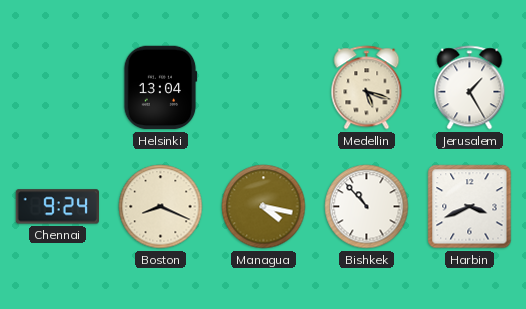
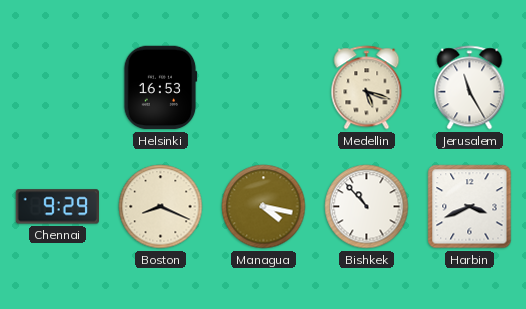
Helsinki: 13:04 -> 16:53
Jerusalem: 1:25 -> 11:25
Chennai: 9:24 -> 9:29
